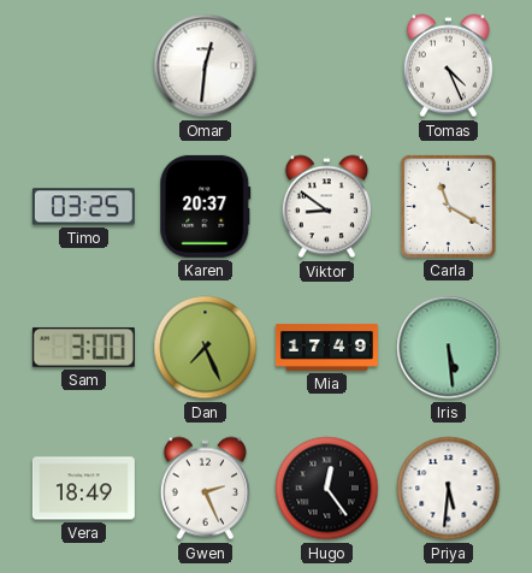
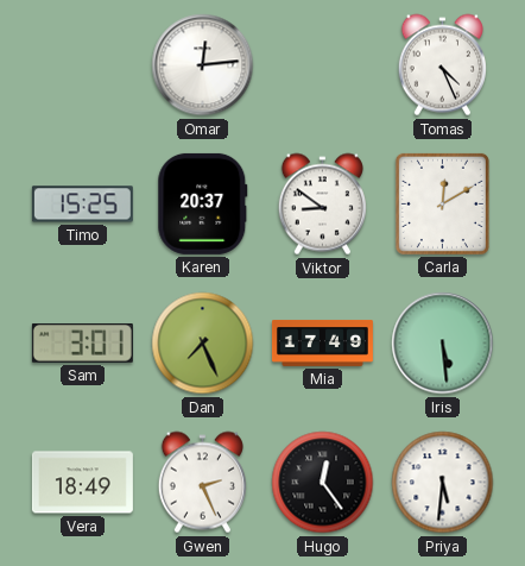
Omar: 12:31 -> 12:14
Timo: 03:25 -> 15:25
Carla: 11:20 -> 12:10
Sam: 3:00 -> 3:01
